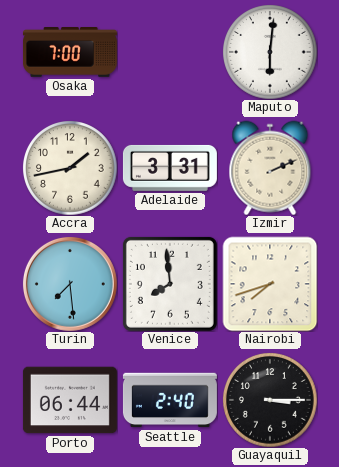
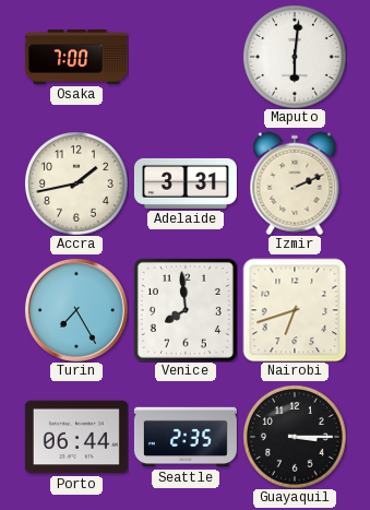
Turin: 7:29 -> 7:25
Nairobi: 7:42 -> 6:42
Seattle: 2:40 -> 2:35
